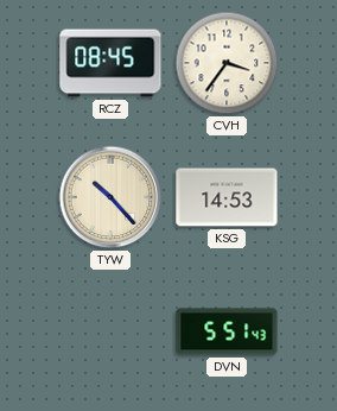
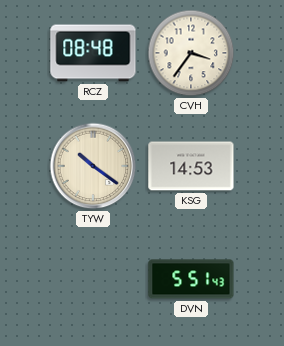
RCZ: 08:45 -> 08:48
TYW: 10:23 -> 10:21
